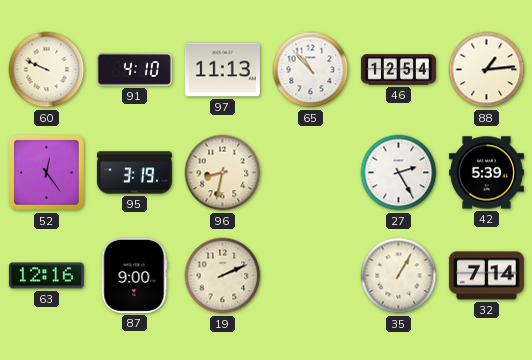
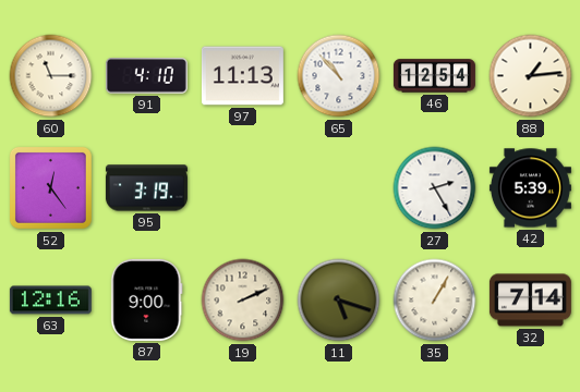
60: 9:49 -> 11:15
96: 8:32 -> none
11: none -> 5:18
